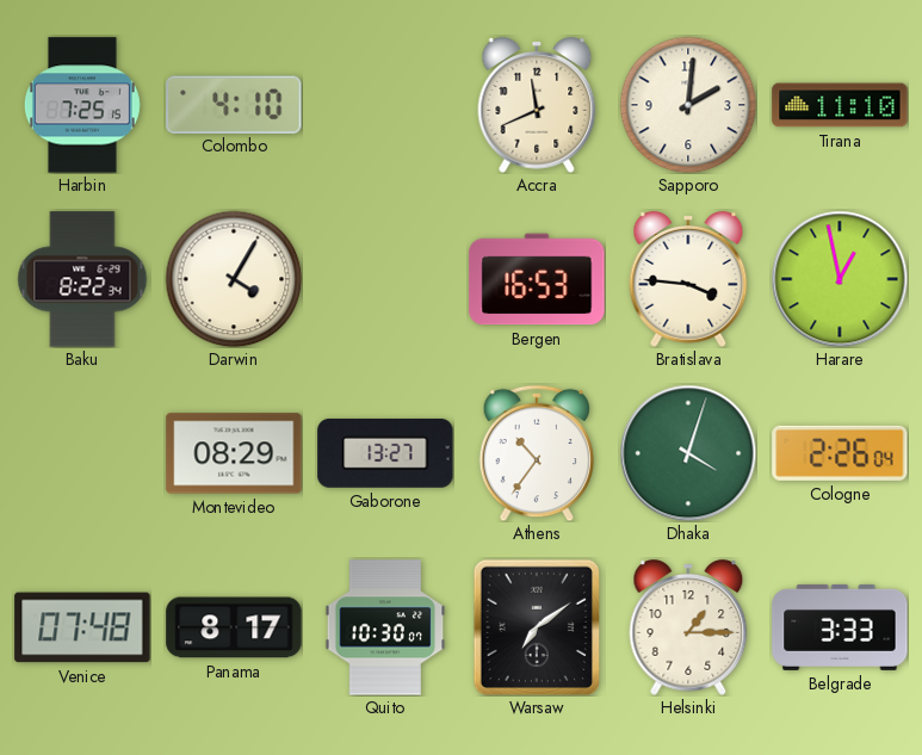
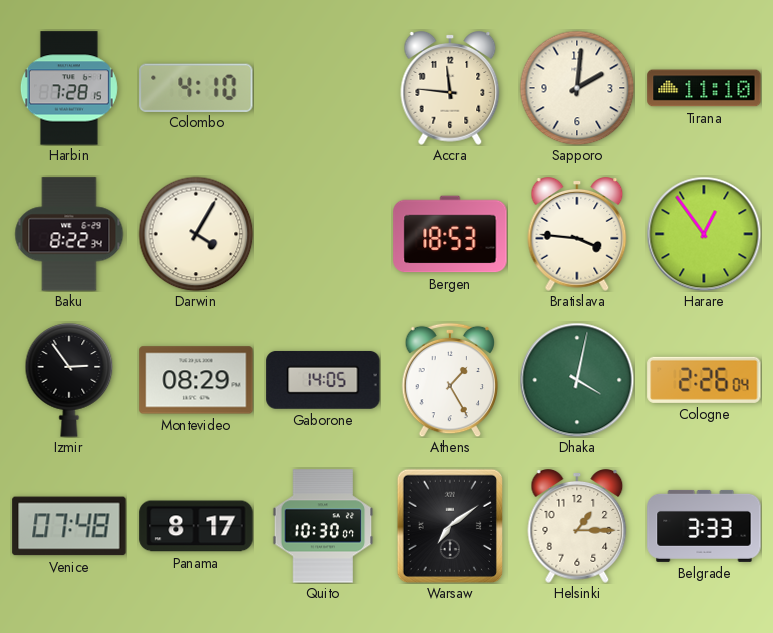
Harbin: 7:25 -> 7:28
Accra: 11:41 -> 11:46
Bergen: 16:53 -> 18:53
Harare: 12:58 -> 12:54
Izmir: none -> 2:54
Gaborone: 13:27 -> 14:05
Athens: 10:36 -> 1:25
Dhaka: 4:03 -> 4:02
